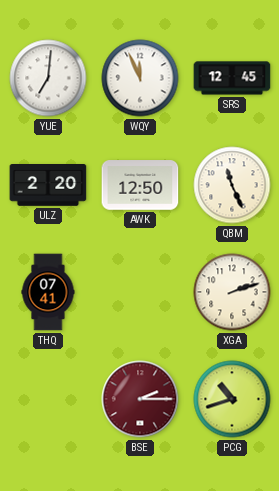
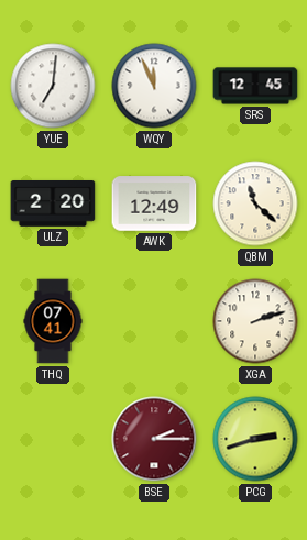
AWK: 12:50 -> 12:49
QBM: 11:26 -> 11:22
PCG: 10:42 -> 2:42
